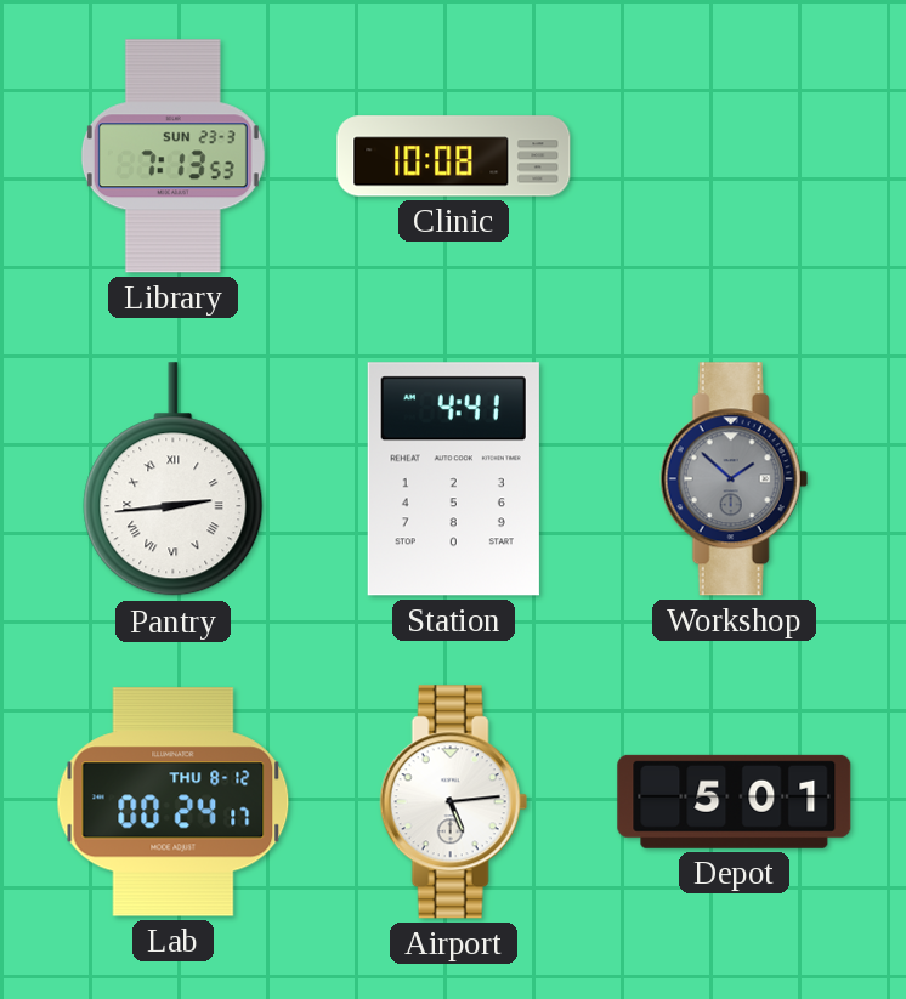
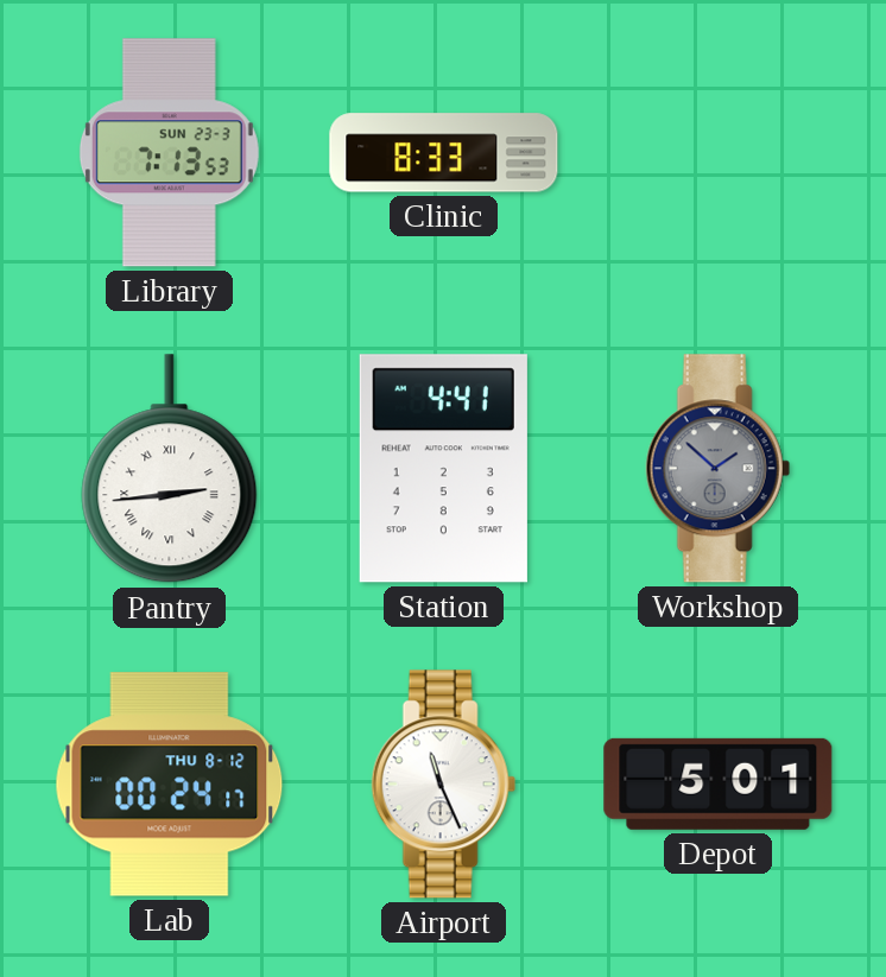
Clinic: 10:08 -> 8:33
Airport: 5:14 -> 11:26
